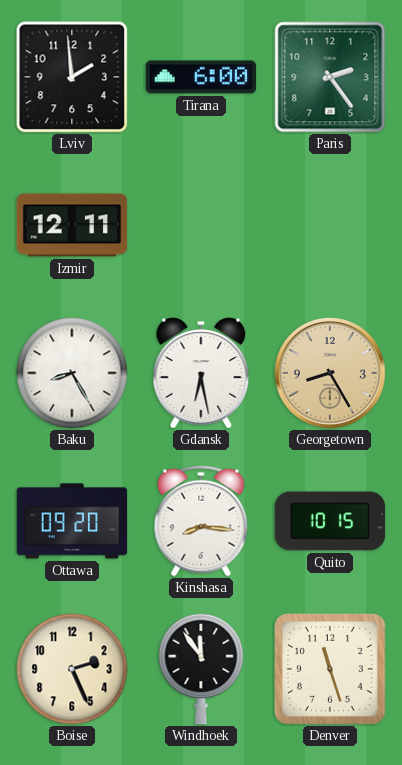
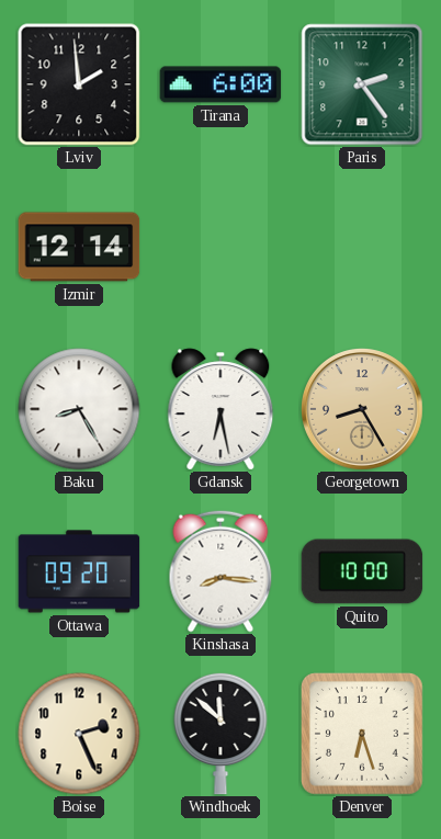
Izmir: 12:11 -> 12:14
Quito: 10:15 -> 10:00
Windhoek: 11:54 -> 11:52
Denver: 11:27 -> 6:27
